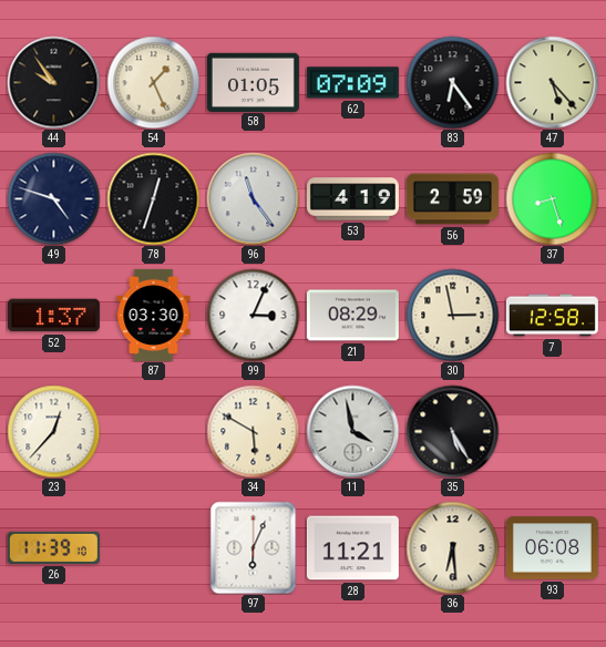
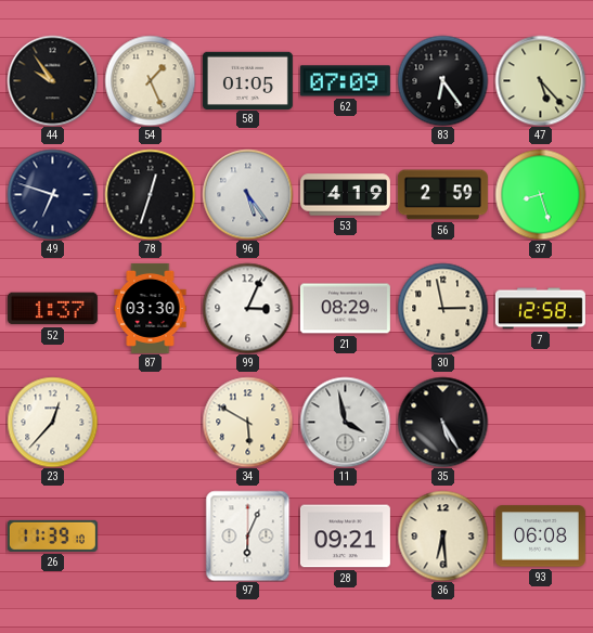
49: 4:48 -> 6:48
96: 11:24 -> 5:24
28: 11:21 -> 09:21
